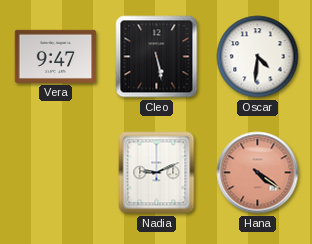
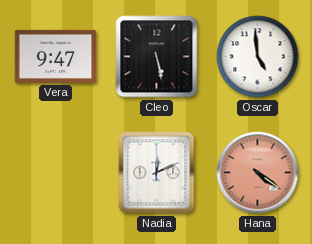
Oscar: 4:31 -> 4:59
Nadia: 9:11 -> 12:11
